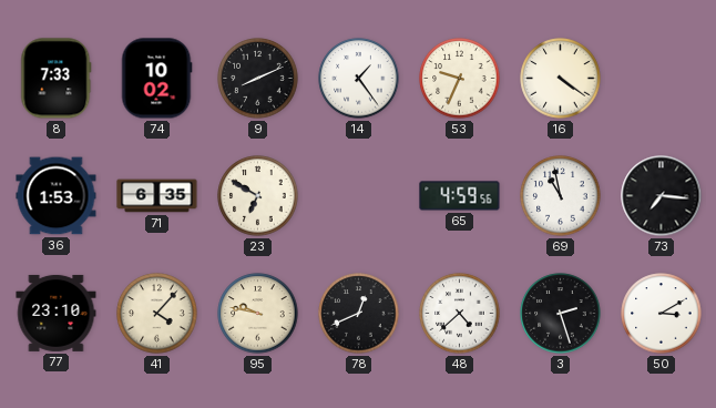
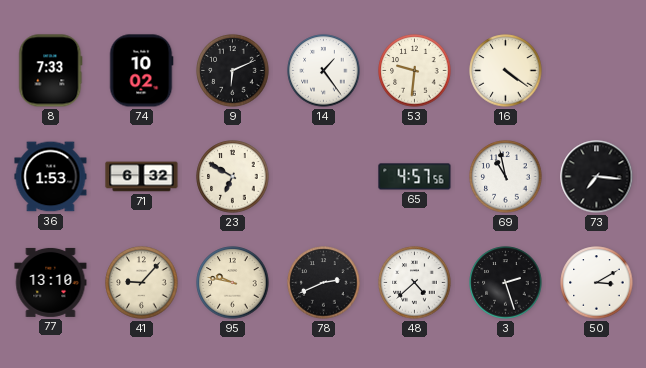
9: 8:11 -> 6:11
53: 9:34 -> 9:31
71: 6:35 -> 6:32
65: 4:59 -> 4:57
77: 23:10 -> 13:10
41: 4:07 -> 9:07
78: 12:41 -> 2:41
